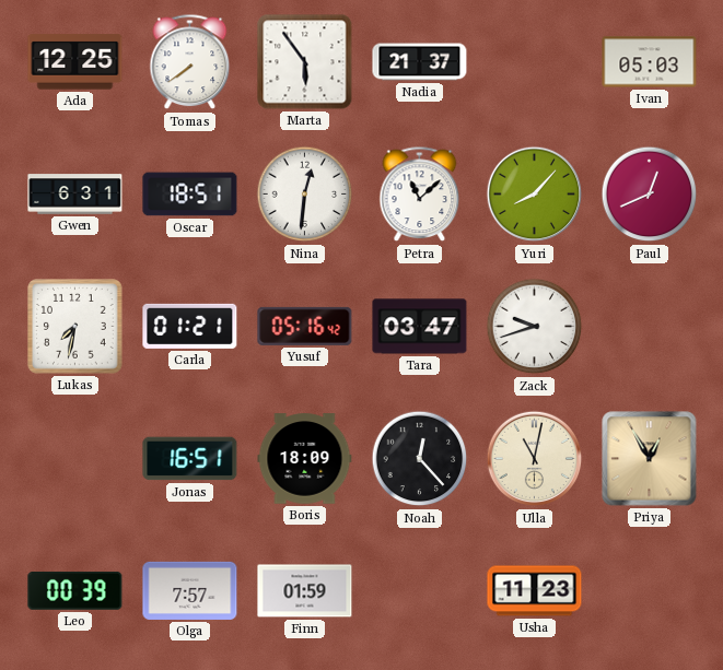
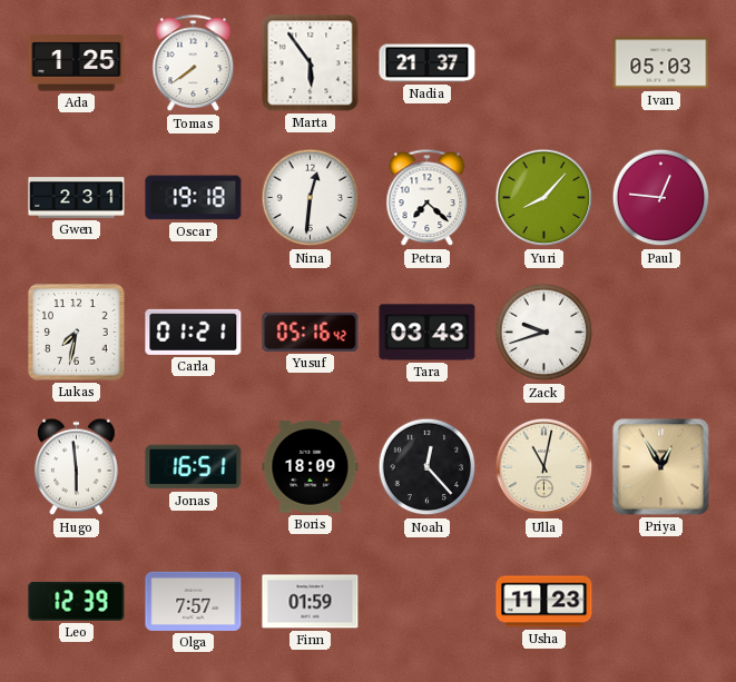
Ada: 12:25 -> 1:25
Gwen: 6:31 -> 2:31
Oscar: 18:51 -> 19:18
Petra: 11:08 -> 7:22
Paul: 12:41 -> 12:46
Tara: 03:47 -> 03:43
Hugo: none -> 5:59
Leo: 00:39 -> 12:39
